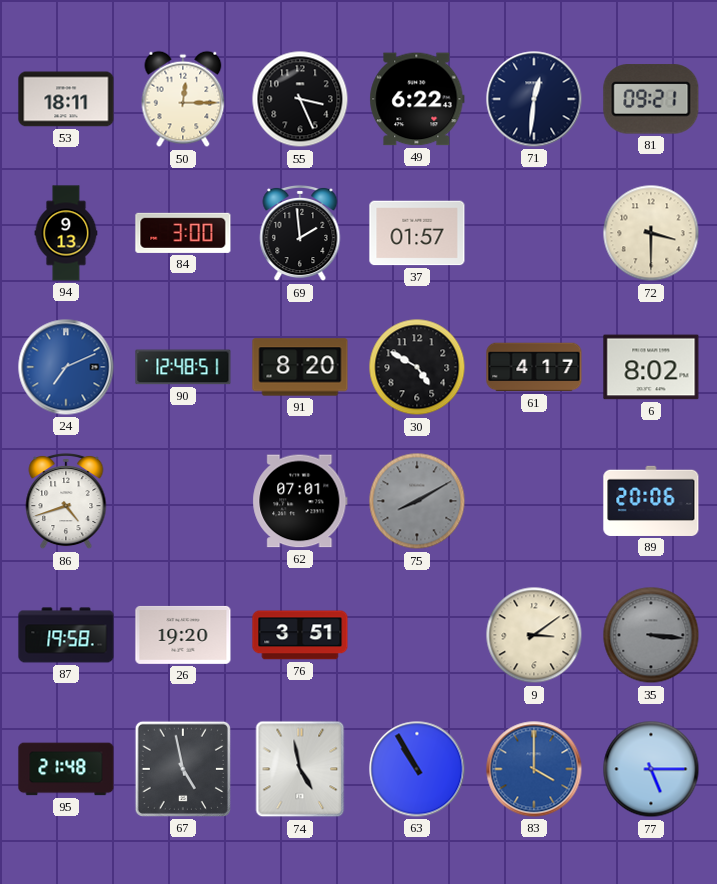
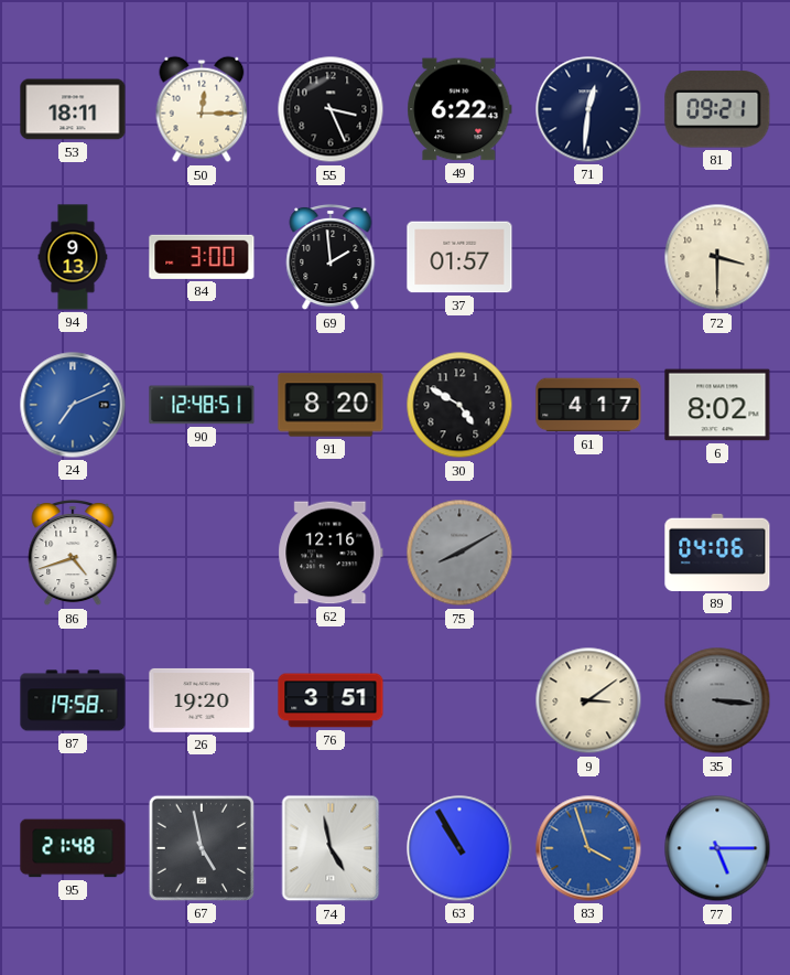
62: 07:01 -> 12:16
89: 20:06 -> 04:06
83: 4:00 -> 3:57
